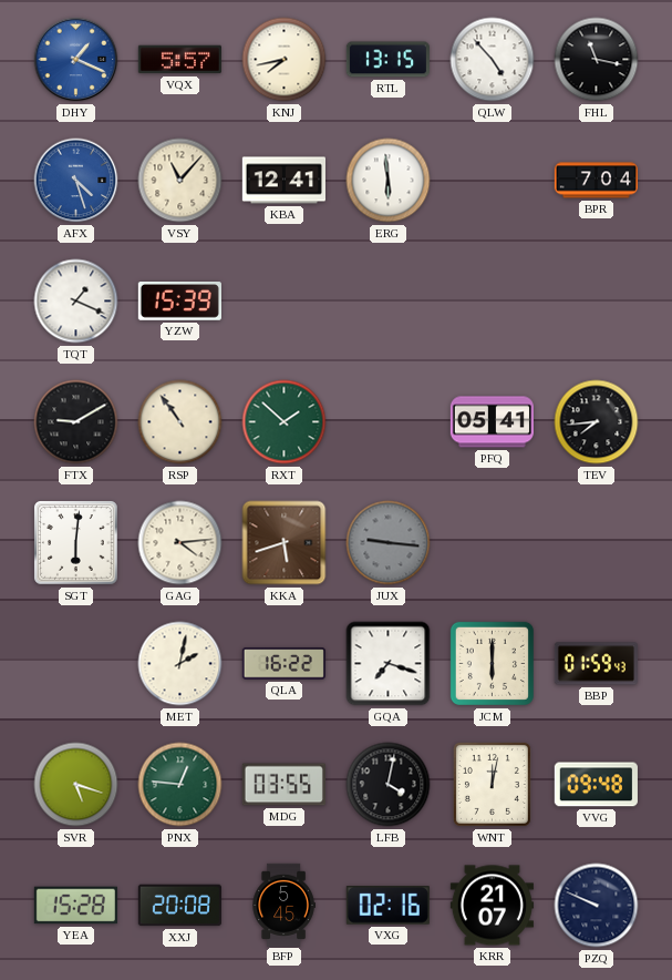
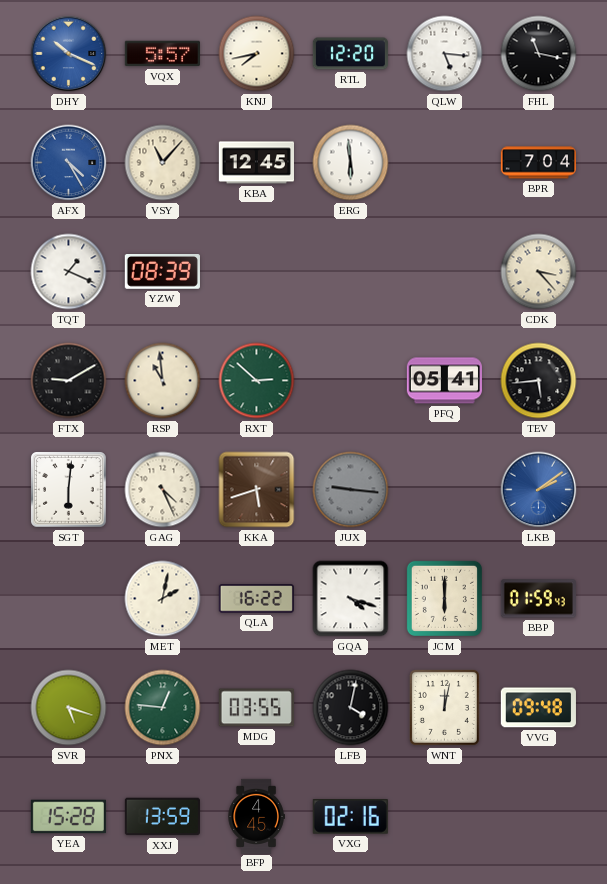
DHY: 1:19 -> 10:19
RTL: 13:15 -> 12:20
QLW: 4:53 -> 5:16
AFX: 4:27 -> 4:25
KBA: 12:41 -> 12:45
YZW: 15:39 -> 08:39
CDK: none -> 3:23
RSP: 10:54 -> 10:59
RXT: 1:52 -> 2:52
TEV: 7:44 -> 5:44
GAG: 4:14 -> 4:26
LKB: none -> 2:09
GQA: 7:18 -> 4:18
XXJ: 20:08 -> 13:59
BFP: 5:45 -> 4:45
KRR: 21:07 -> none
PZQ: 9:49 -> none
